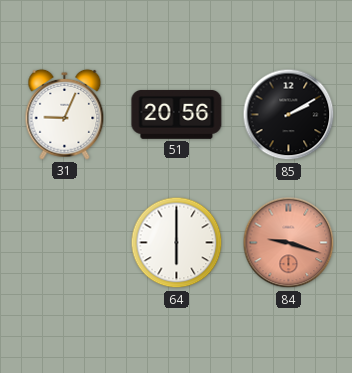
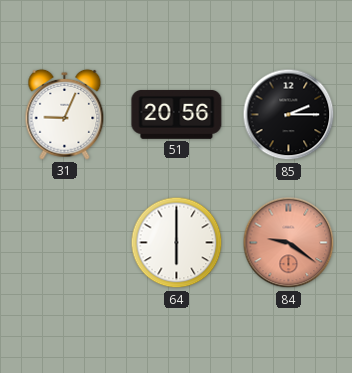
85: 2:10 -> 2:15
84: 9:18 -> 9:21
